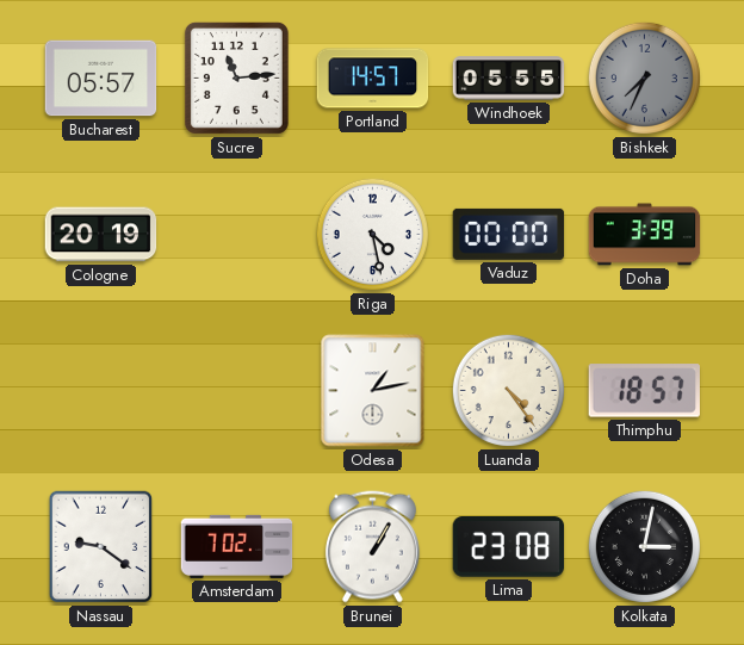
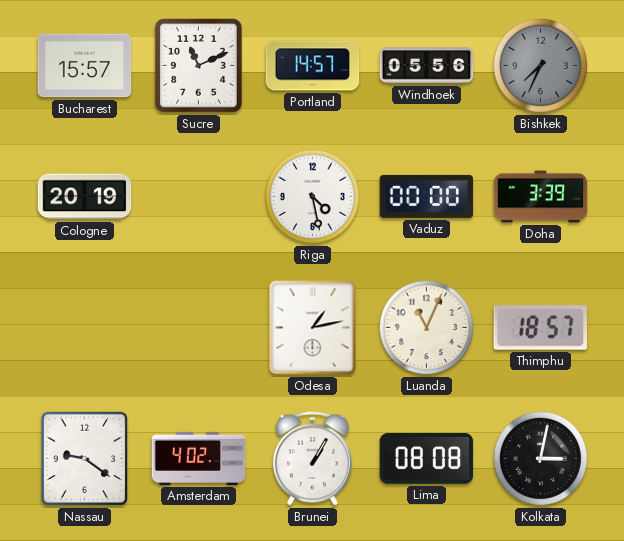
Bucharest: 05:57 -> 15:57
Sucre: 11:14 -> 11:11
Windhoek: 05:55 -> 05:56
Luanda: 4:24 -> 11:04
Amsterdam: 7:02 -> 4:02
Lima: 23:08 -> 08:08
